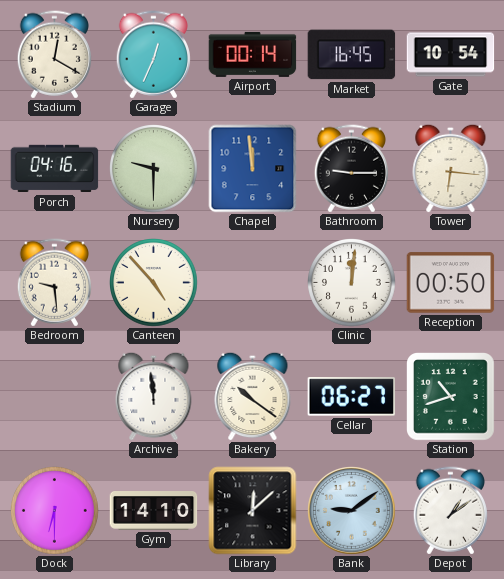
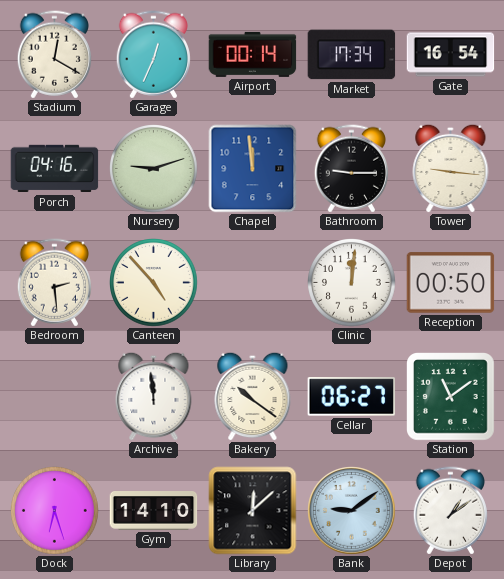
Market: 16:45 -> 17:34
Gate: 10:54 -> 16:54
Nursery: 9:30 -> 9:12
Tower: 6:16 -> 9:16
Bedroom: 9:29 -> 2:29
Station: 10:42 -> 11:09
Dock: 6:30 -> 6:27
